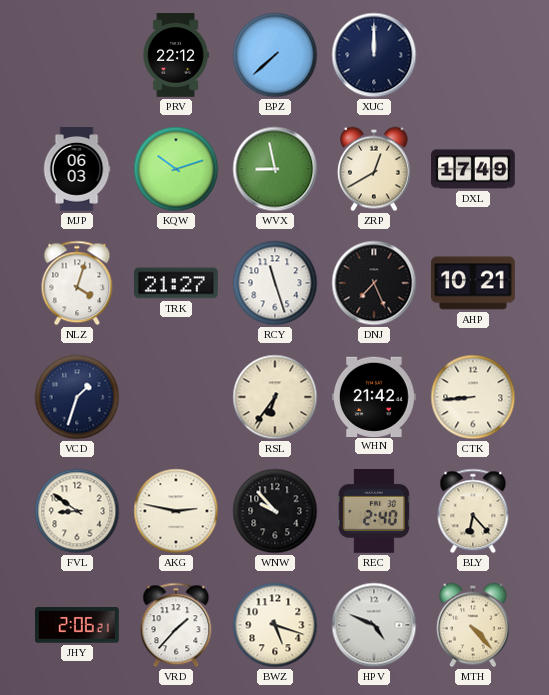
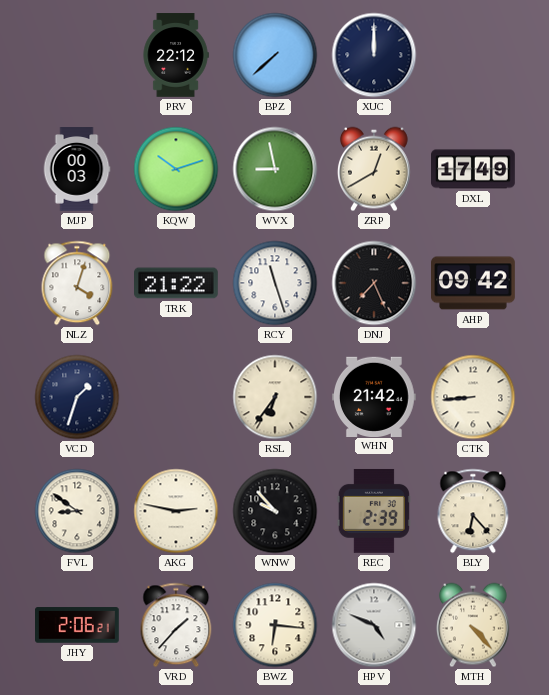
MJP: 06:03 -> 00:03
TRK: 21:27 -> 21:22
AHP: 10:21 -> 09:42
REC: 2:40 -> 2:39
BWZ: 5:18 -> 6:16
